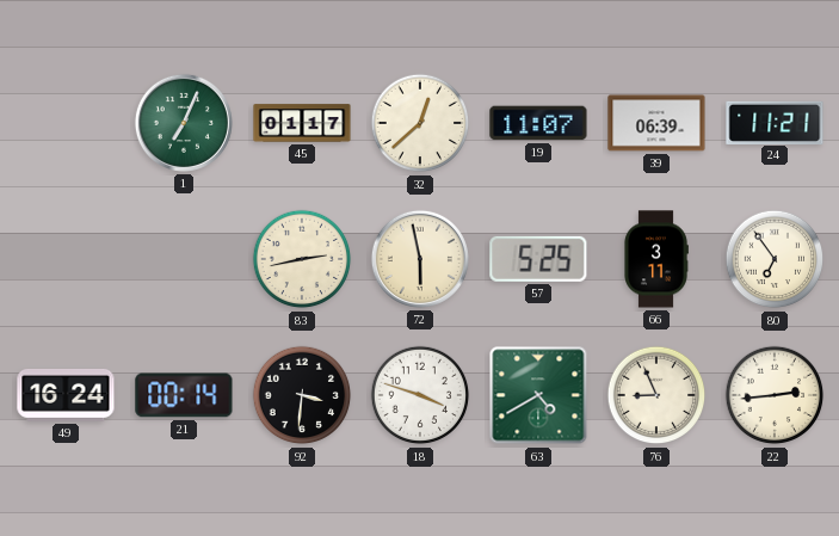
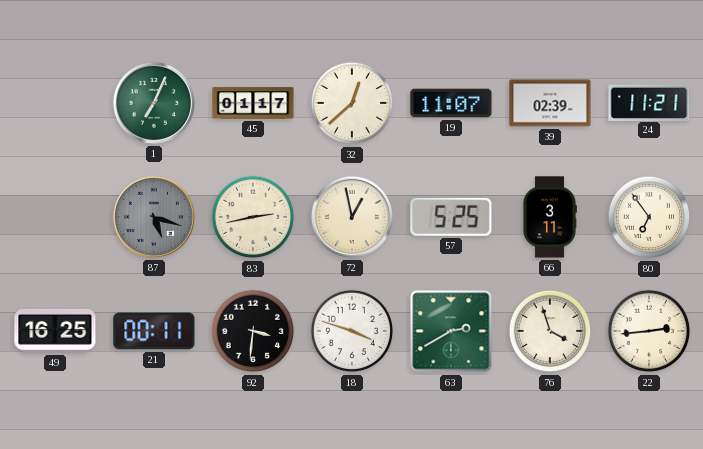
39: 06:39 -> 02:39
87: none -> 5:18
72: 5:58 -> 12:58
49: 16:24 -> 16:25
21: 00:14 -> 00:11
63: 4:40 -> 2:40
76: 8:56 -> 3:57
